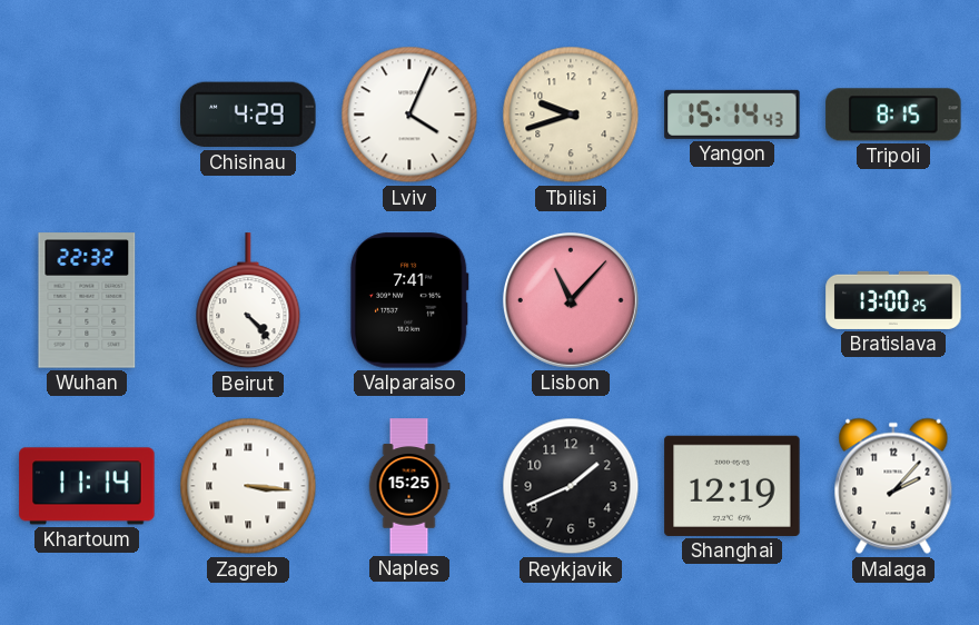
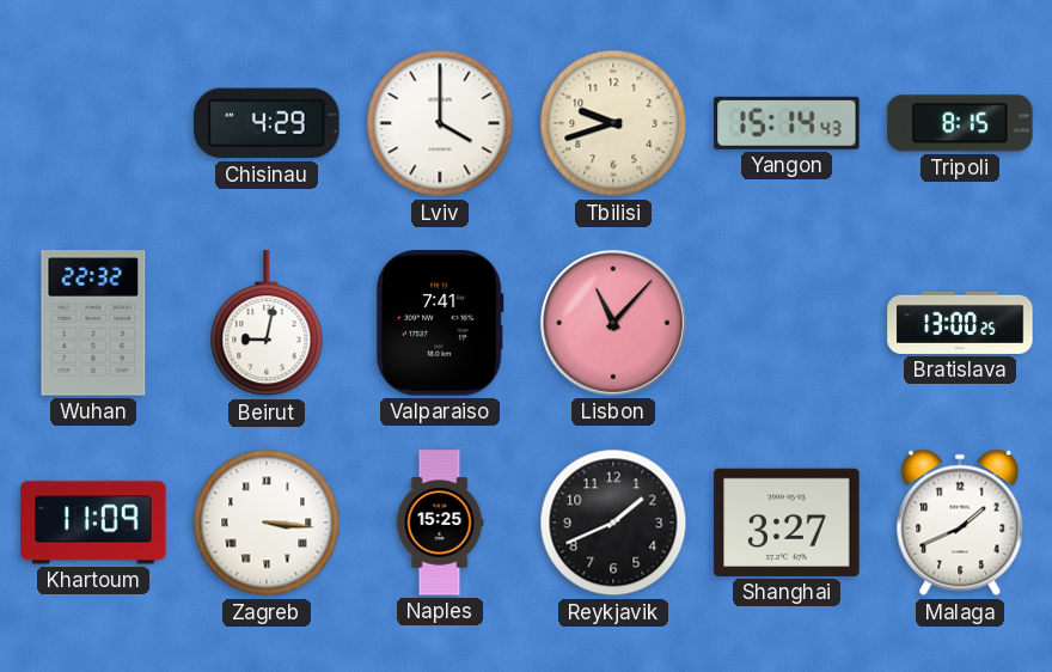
Lviv: 4:04 -> 4:00
Beirut: 4:23 -> 9:02
Khartoum: 11:14 -> 11:09
Shanghai: 12:19 -> 3:27
Malaga: 2:07 -> 1:41
